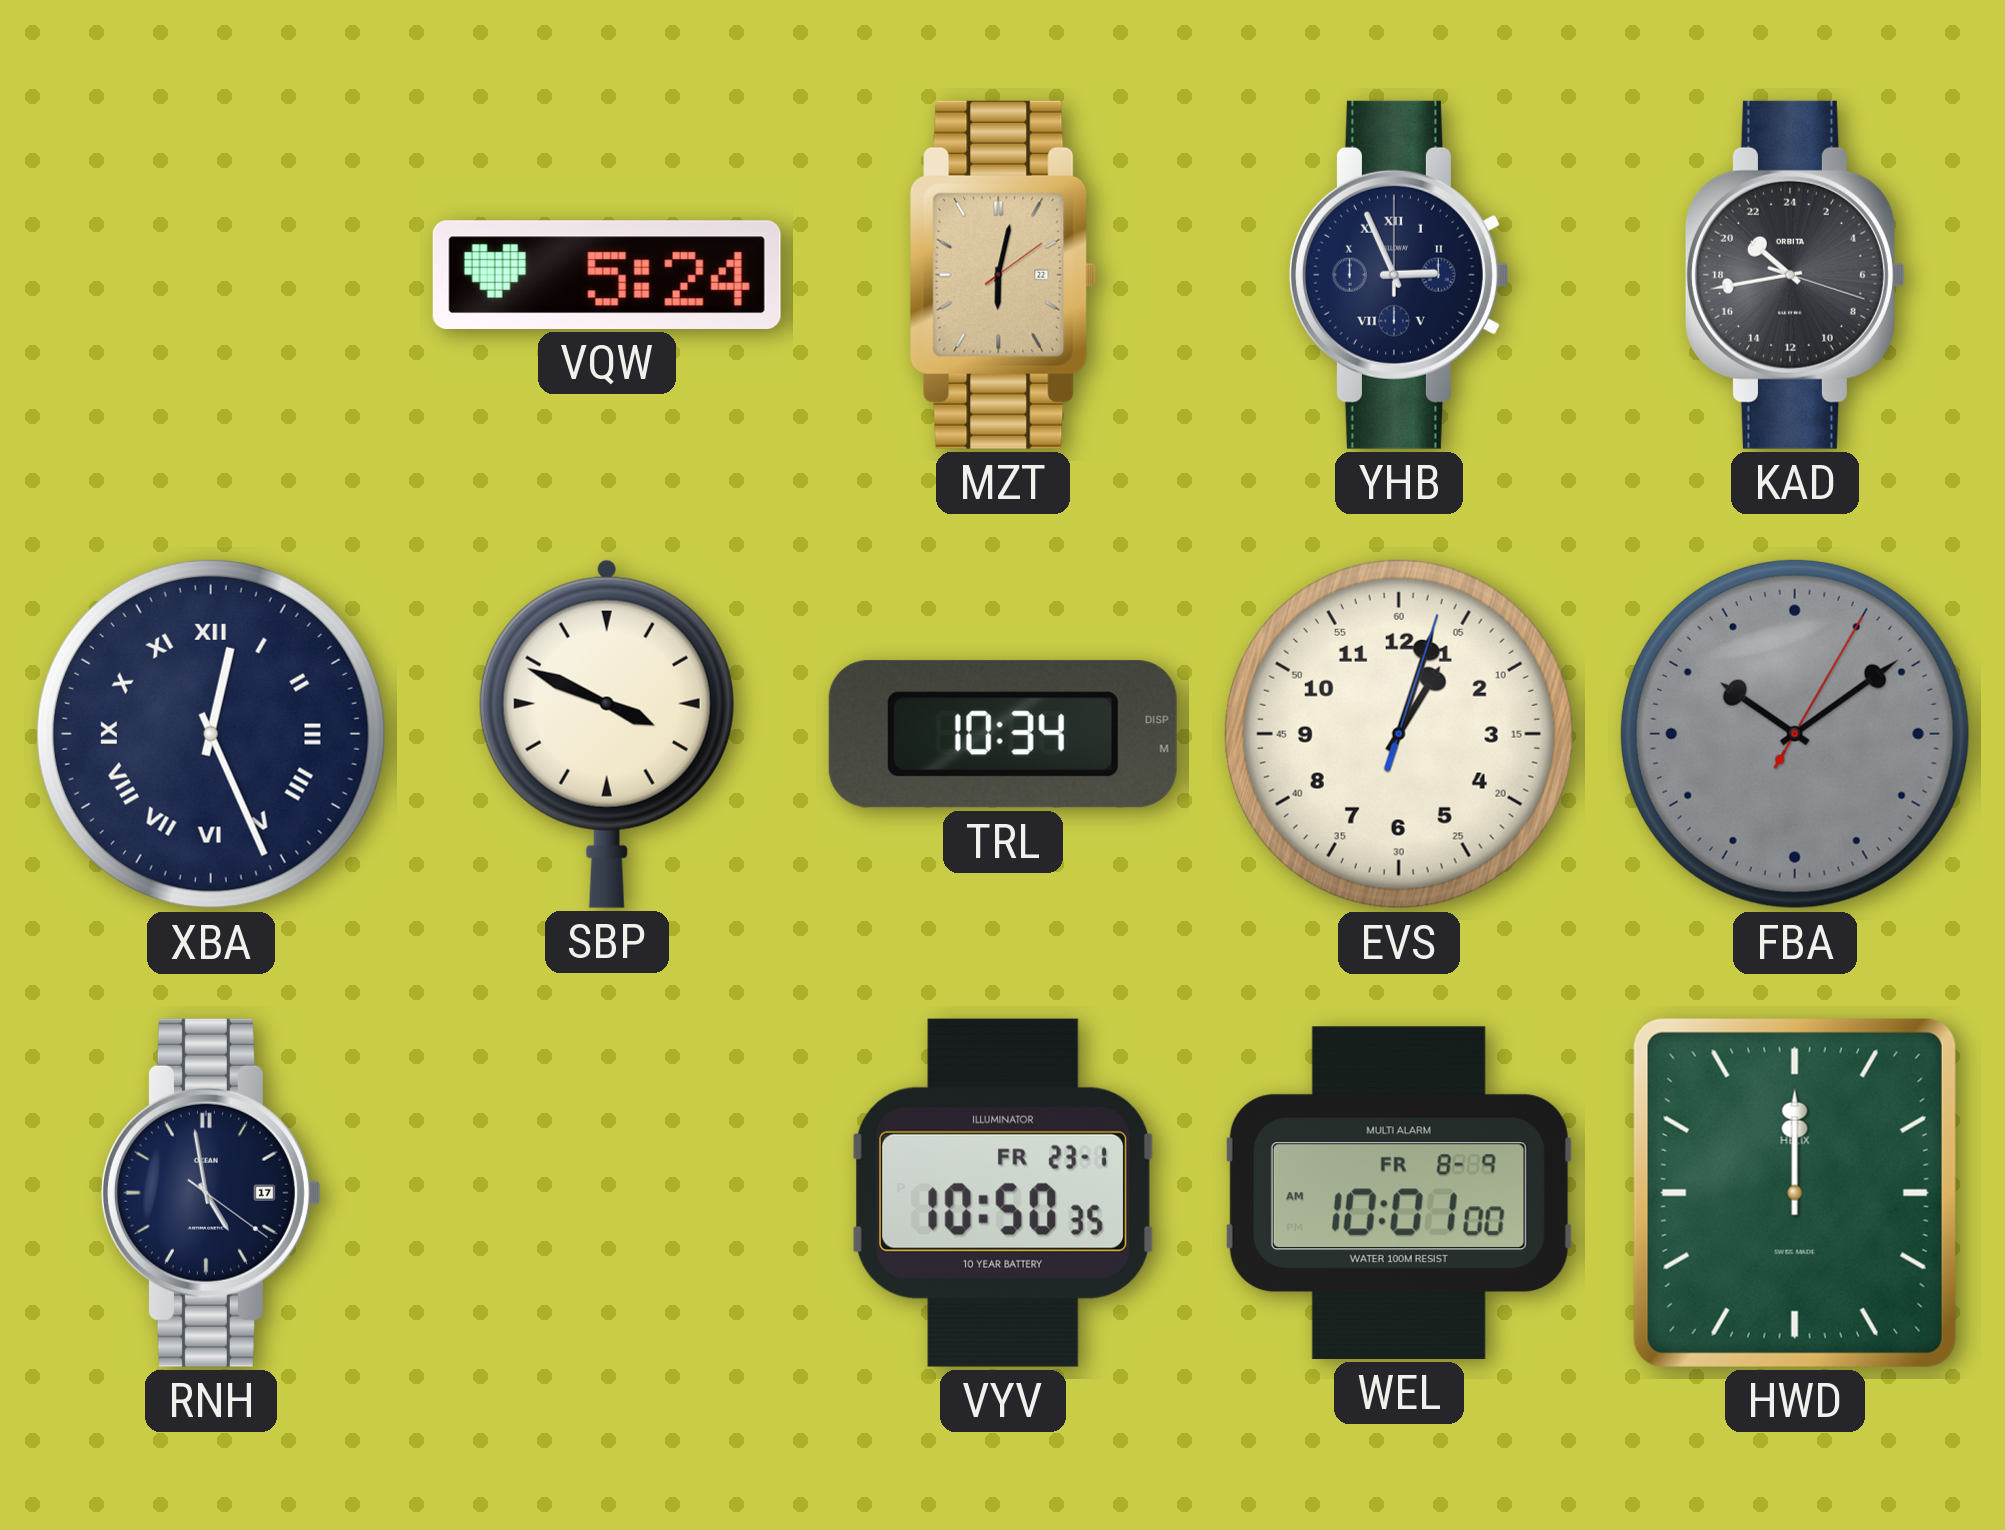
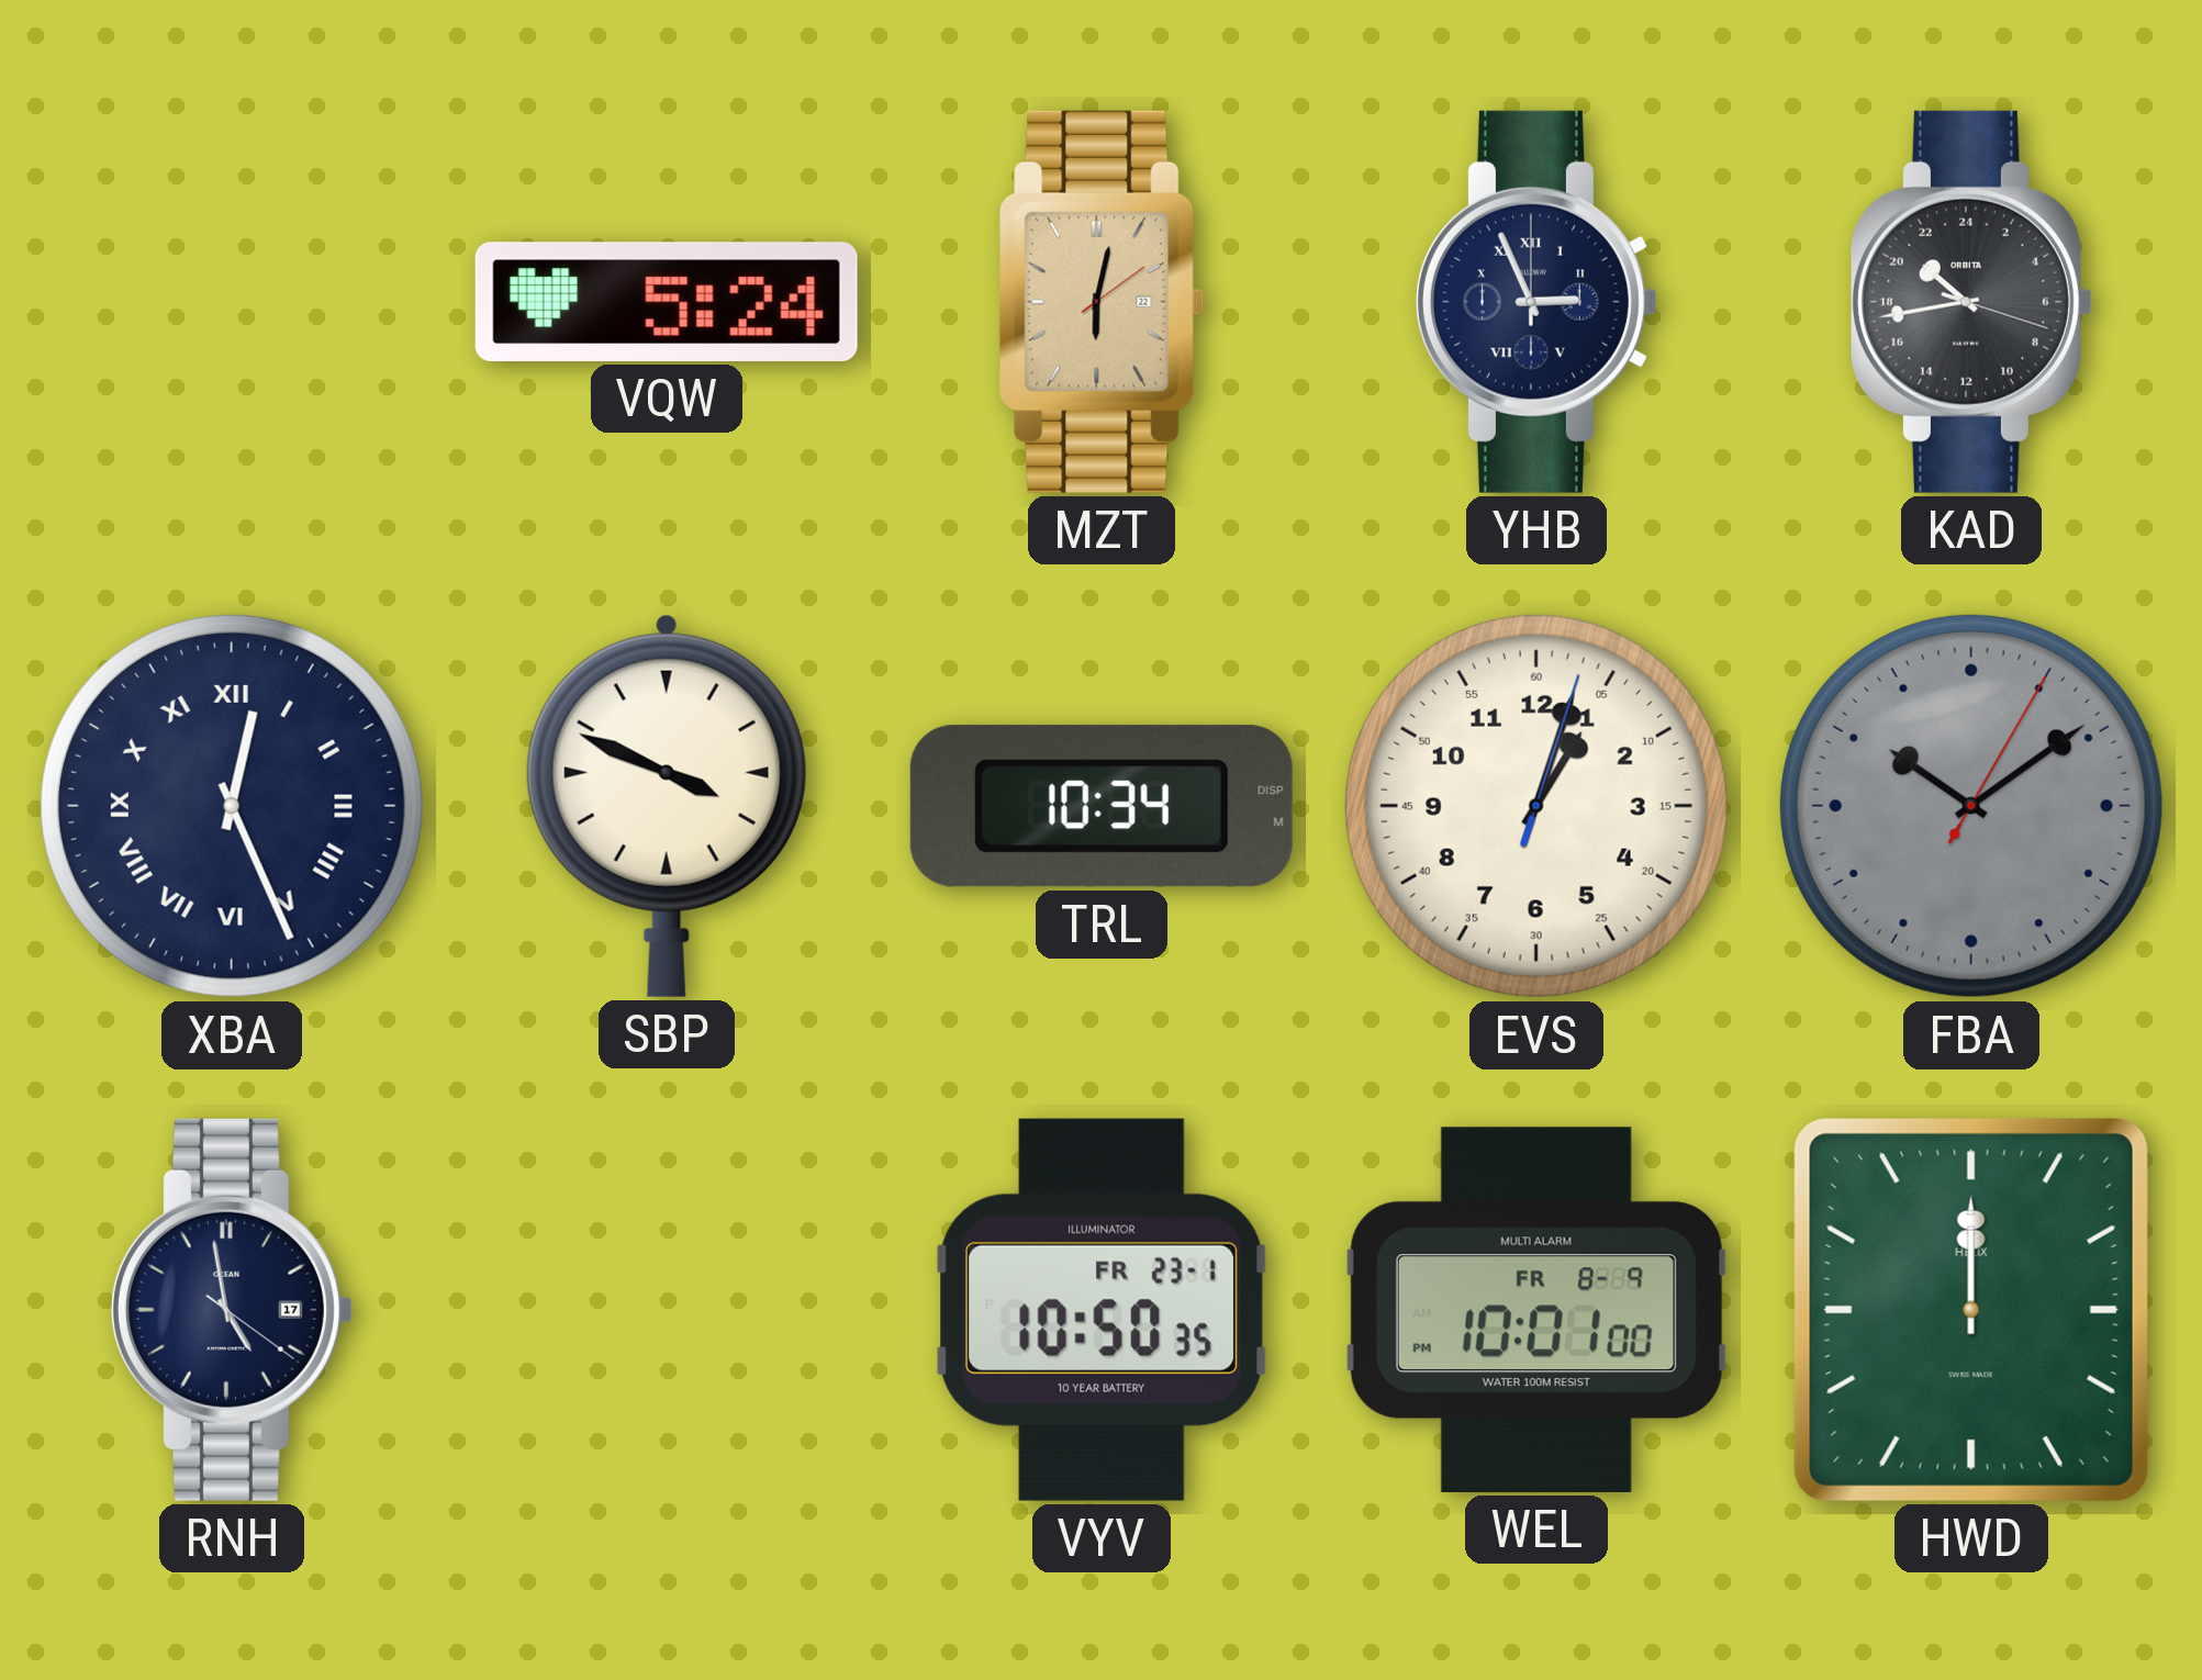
WEL: 10:01:00 AM -> 10:01:00 PM
